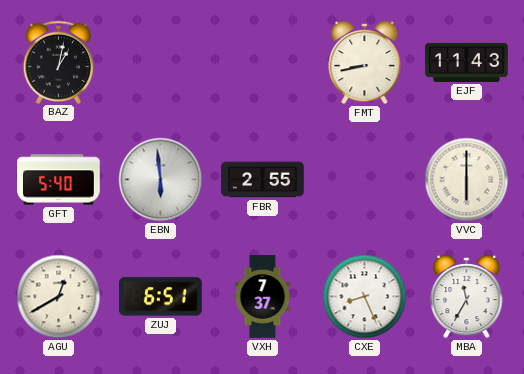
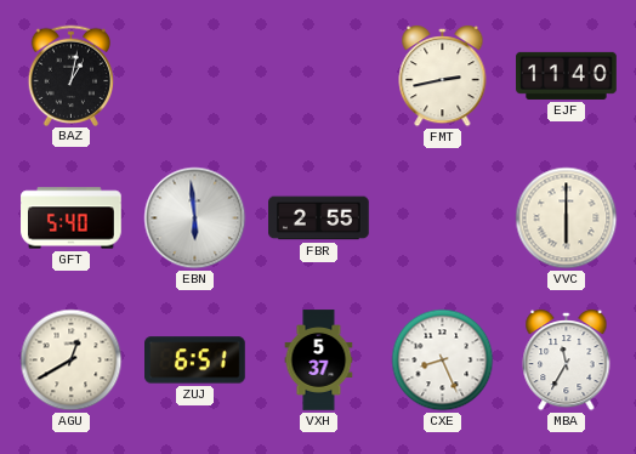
FMT: 8:43 -> 2:43
EJF: 11:43 -> 11:40
VXH: 7:37 -> 5:37
